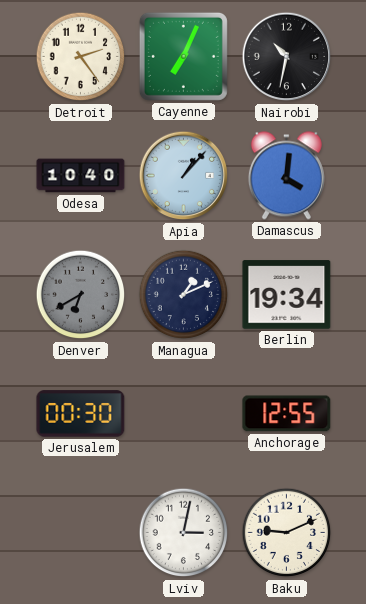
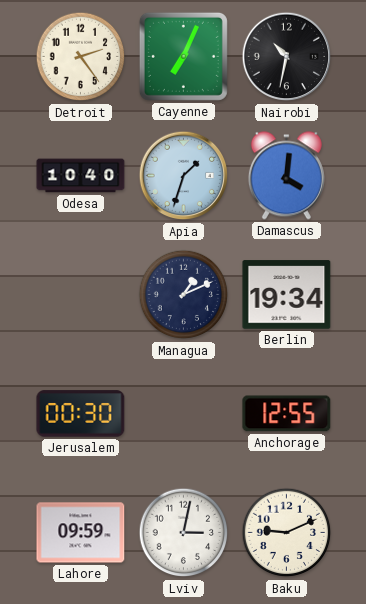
Apia: 1:07 -> 1:33
Denver: 6:40 -> none
Lahore: none -> 09:59
